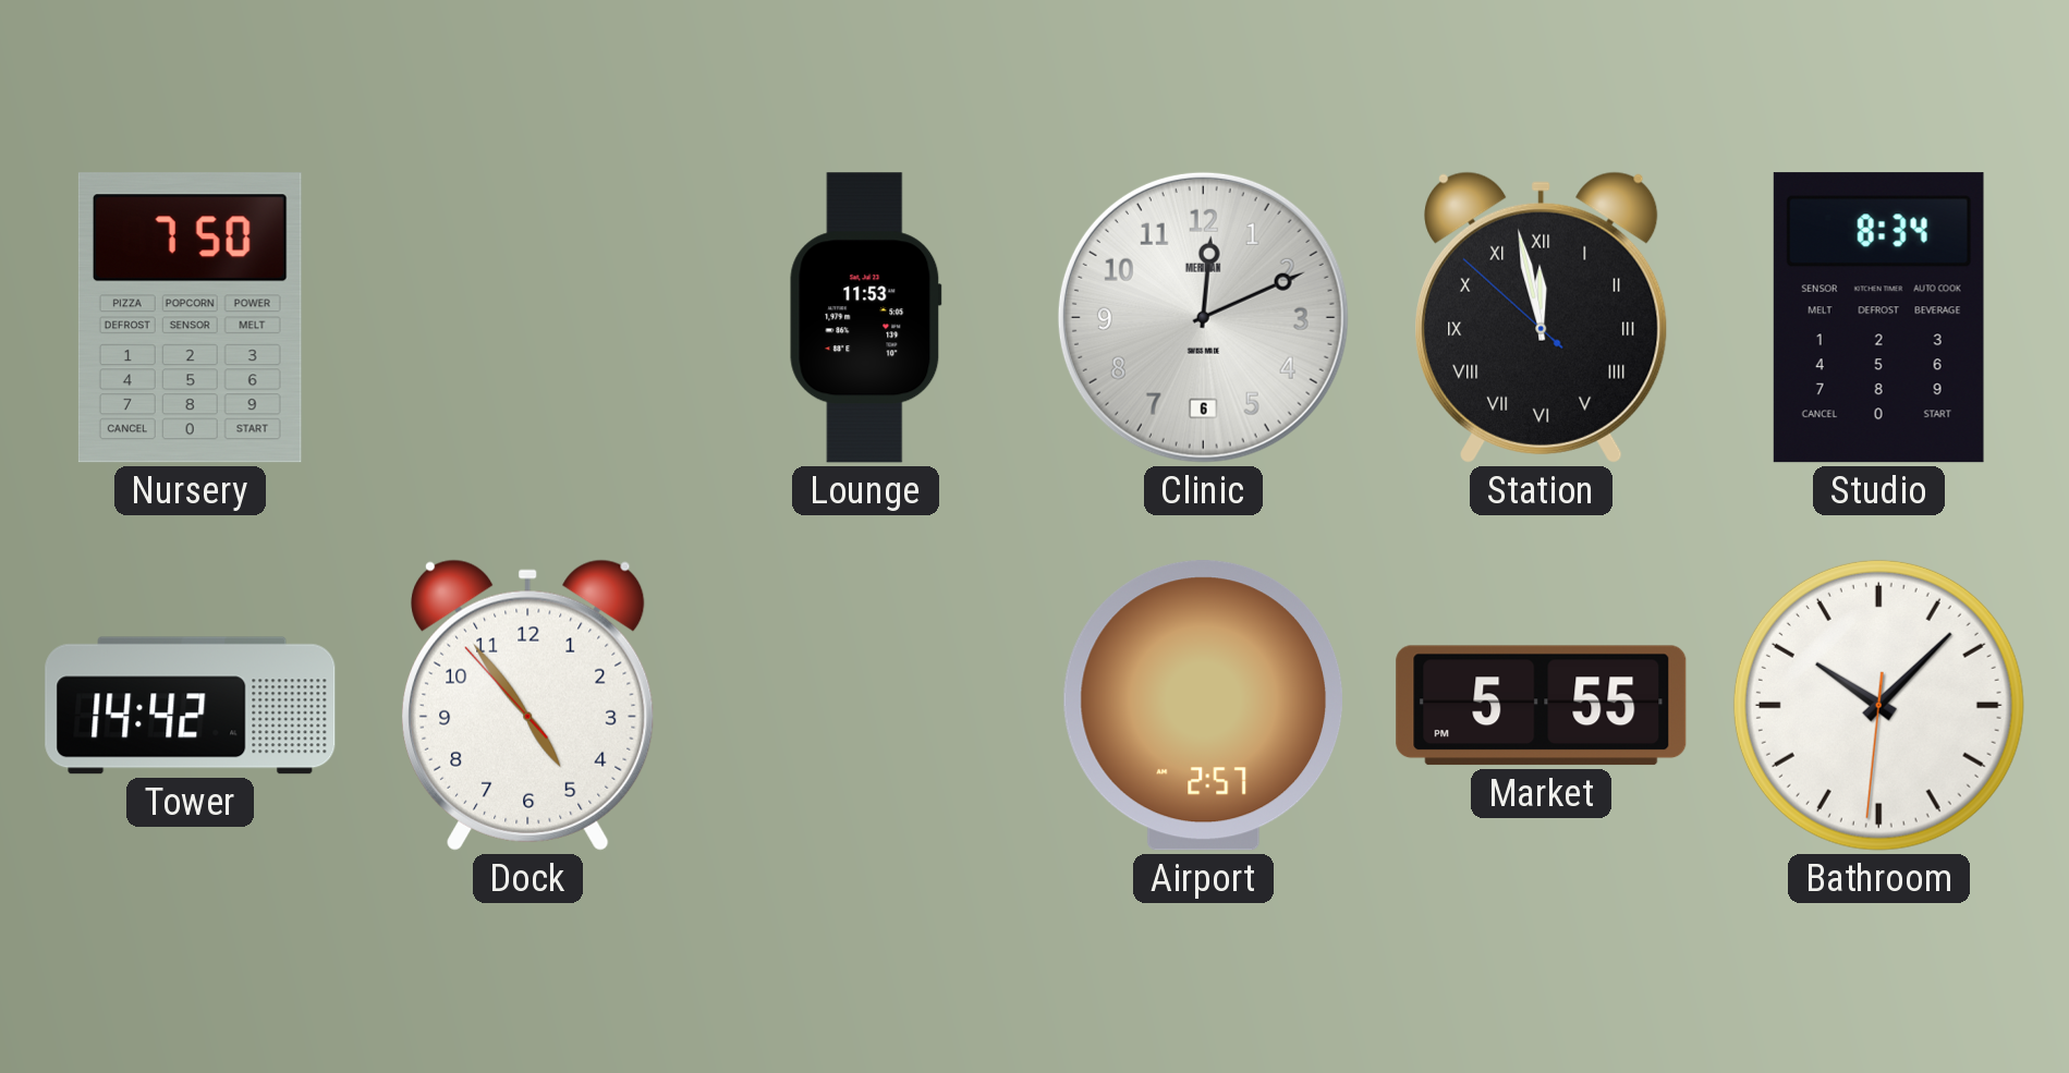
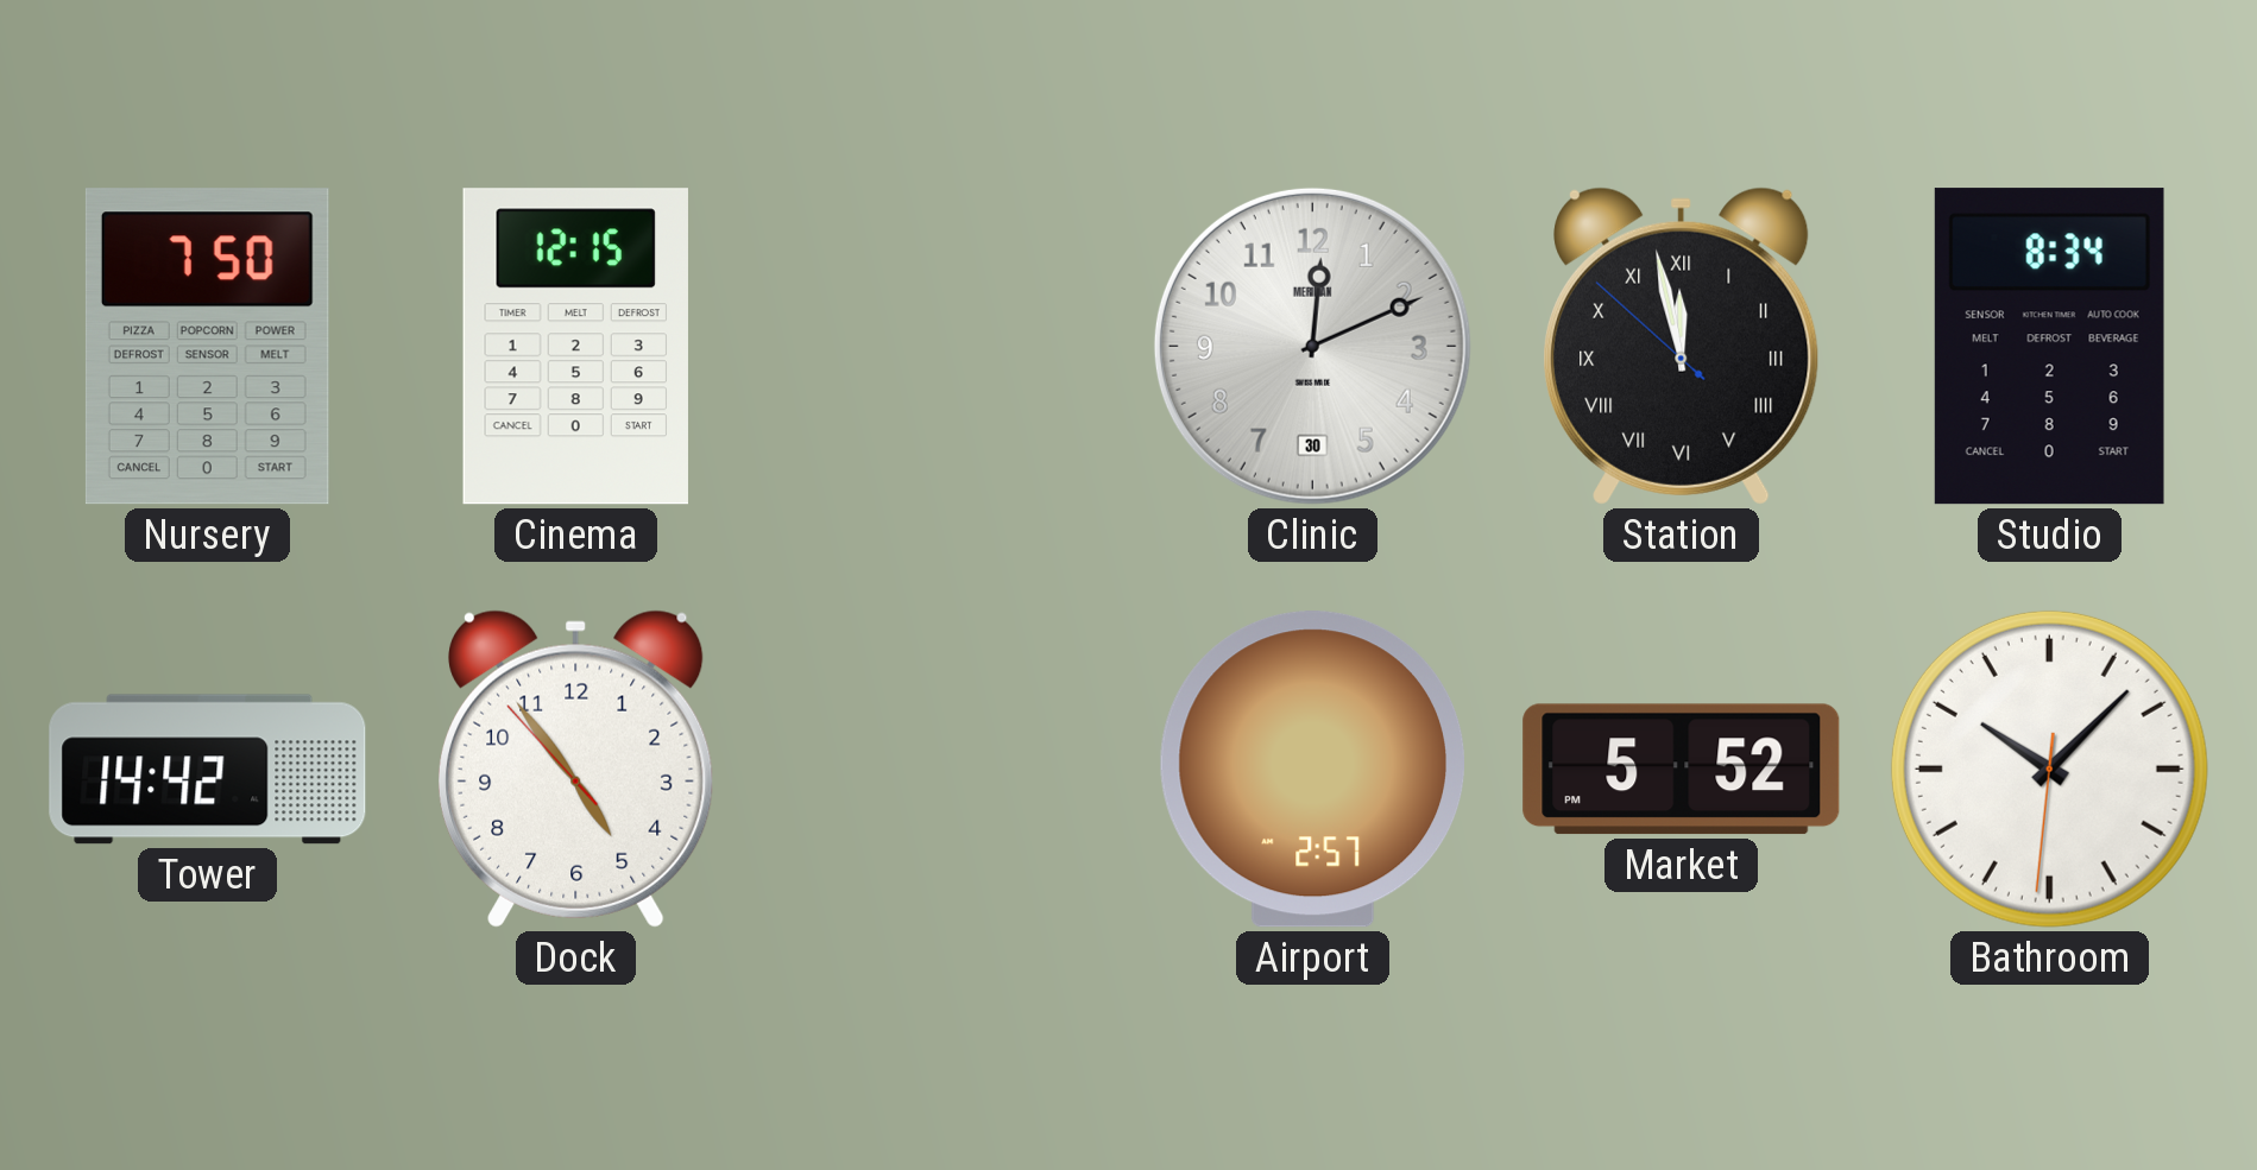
Cinema: none -> 12:15
Lounge: 11:53 -> none
Clinic date: 6 -> 30
Market: 5:55 -> 5:52
